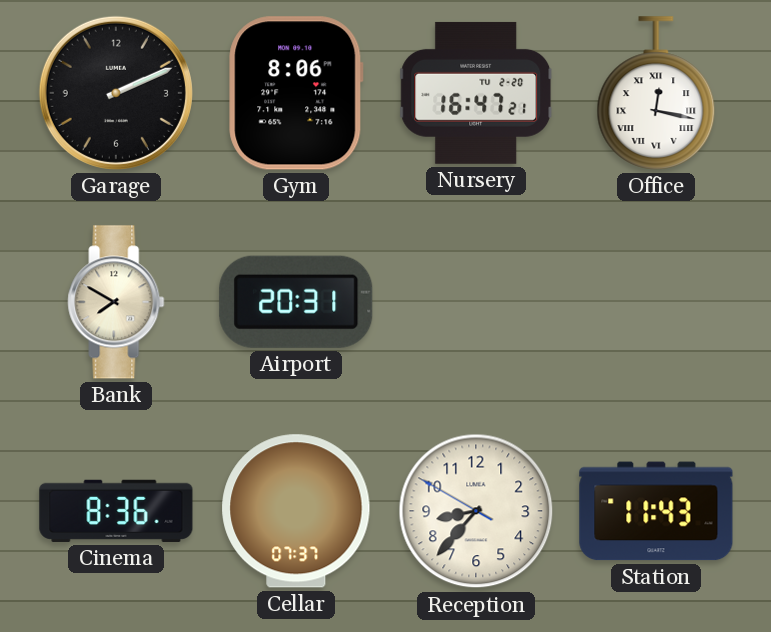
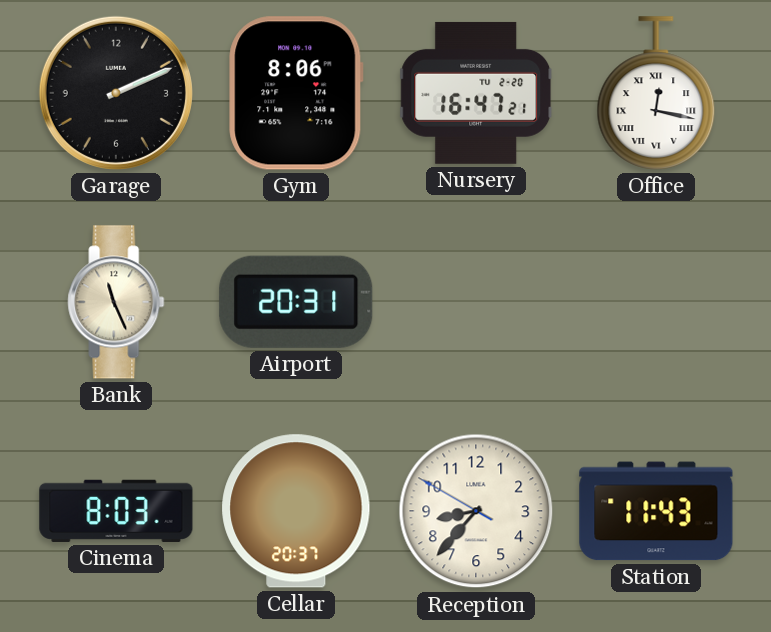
Bank: 7:50 -> 11:26
Cinema: 8:36 -> 8:03
Cellar: 07:37 -> 20:37
